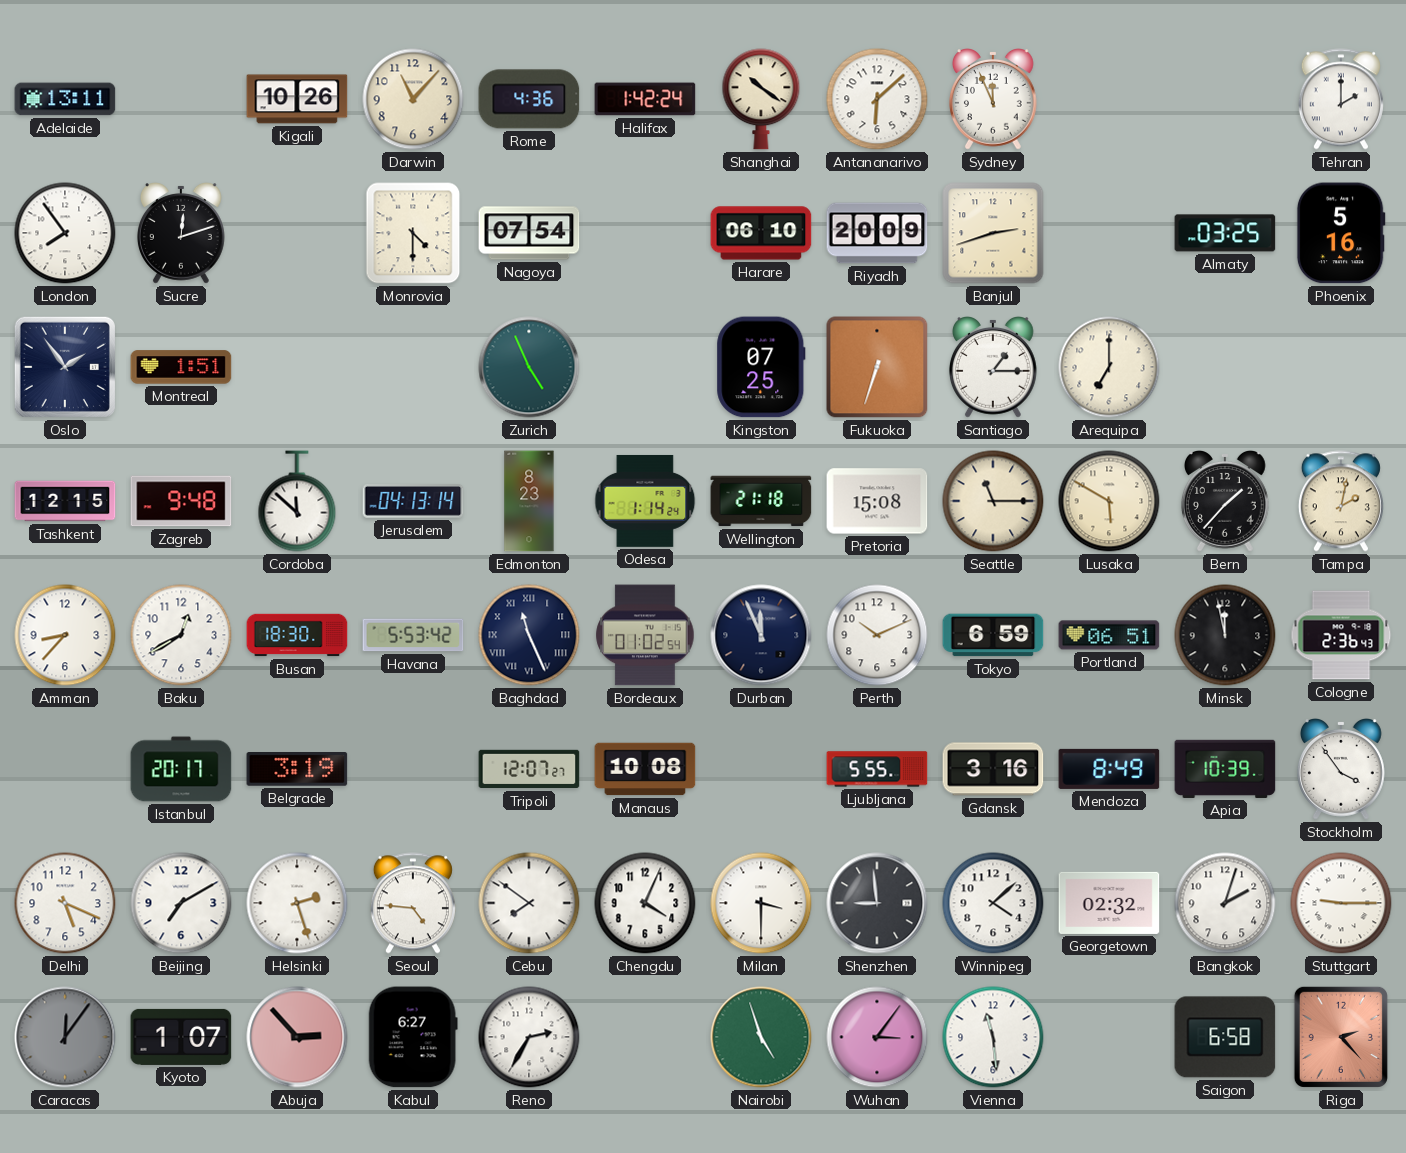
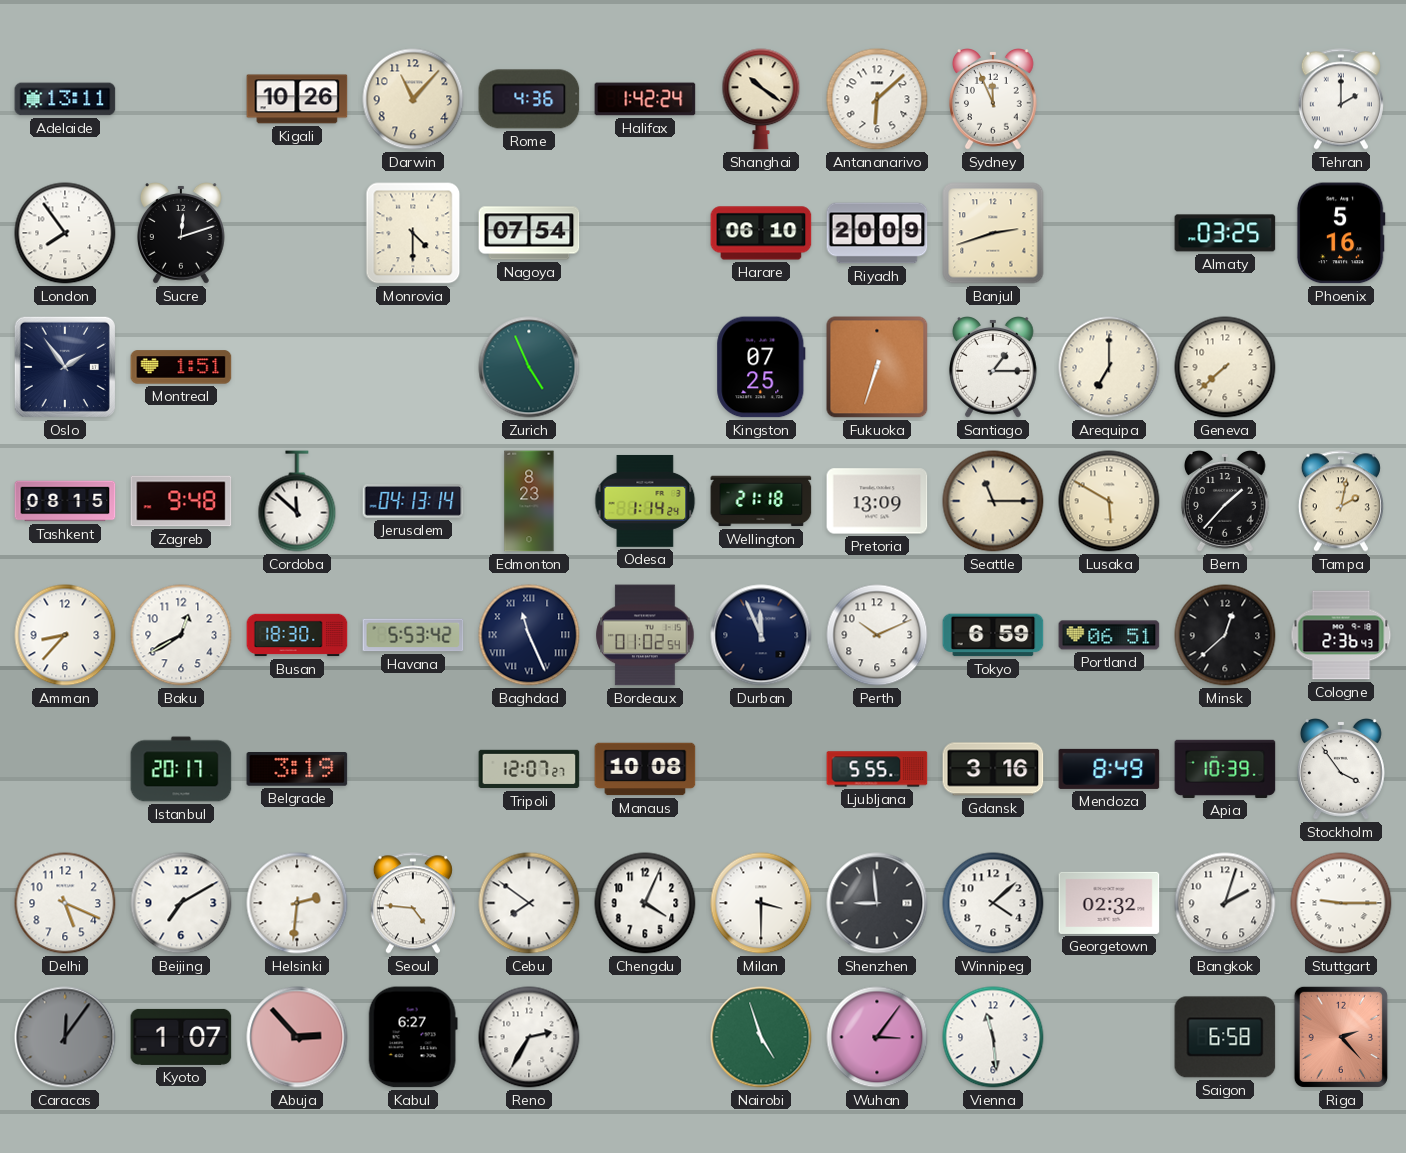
Geneva: none -> 7:38
Tashkent: 12:15 -> 08:15
Pretoria: 15:08 -> 13:09
Minsk: 11:58 -> 12:38
Helsinki: 2:27 -> 2:31
